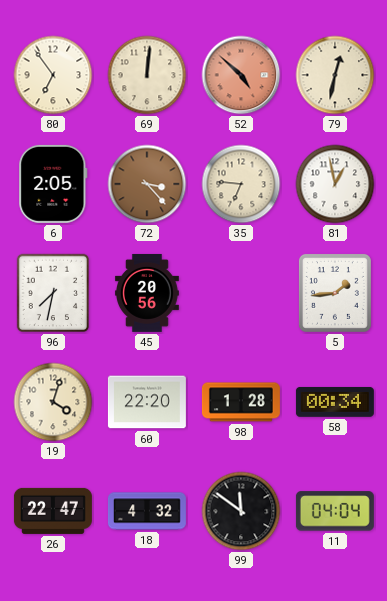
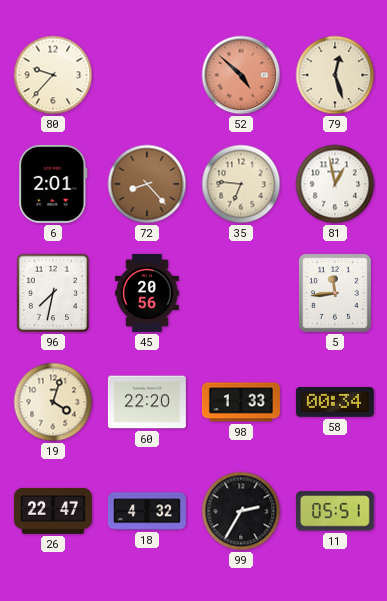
80: 6:54 -> 9:37
69: 12:01 -> none
79: 12:32 -> 12:27
6: 2:05 -> 2:01
72: 3:23 -> 8:23
5: 1:44 -> 11:44
98: 1:28 -> 1:33
99: 11:51 -> 2:35
11: 04:04 -> 05:51
